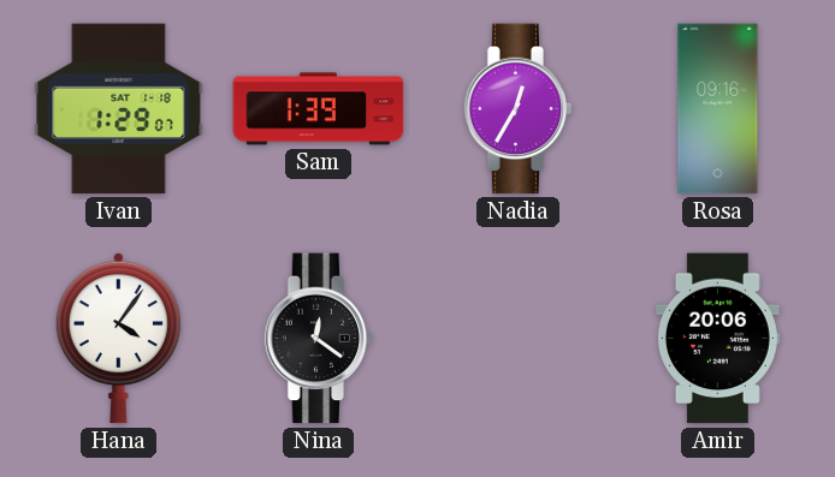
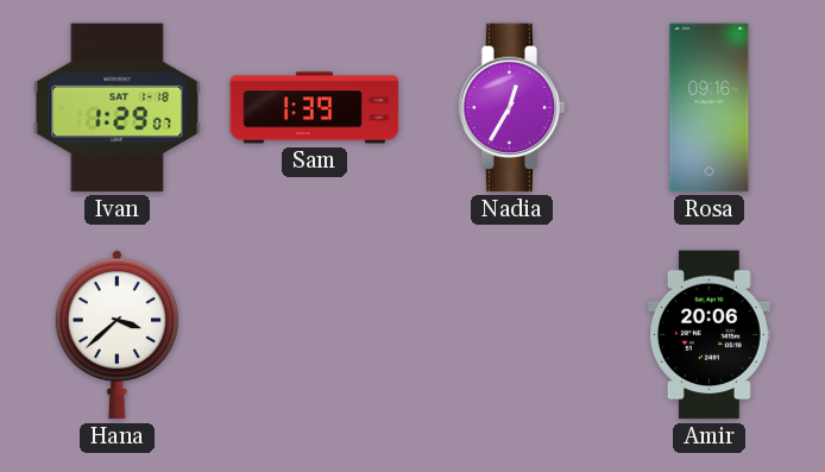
Hana: 4:06 -> 3:38
Nina: 12:21 -> none
